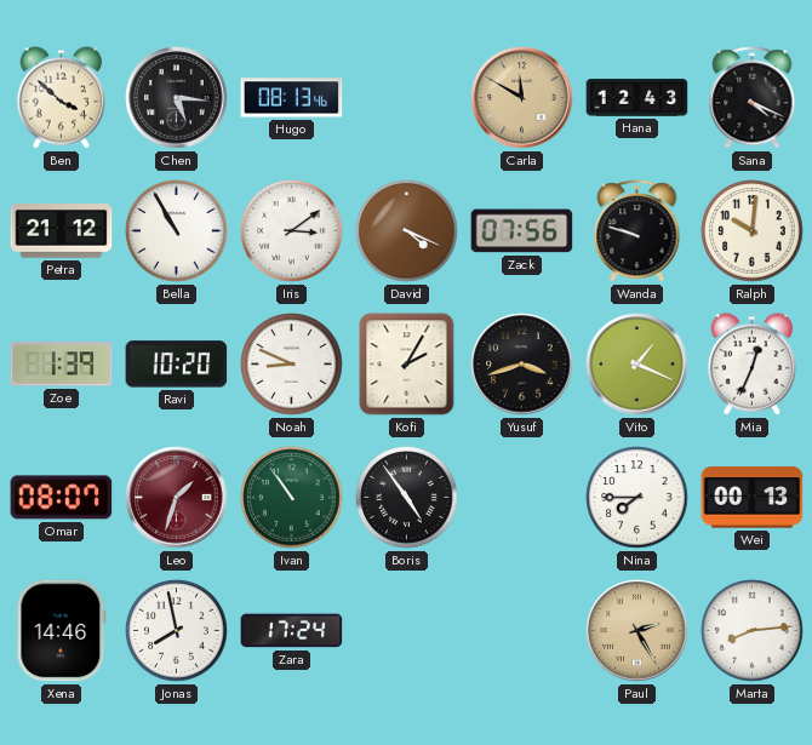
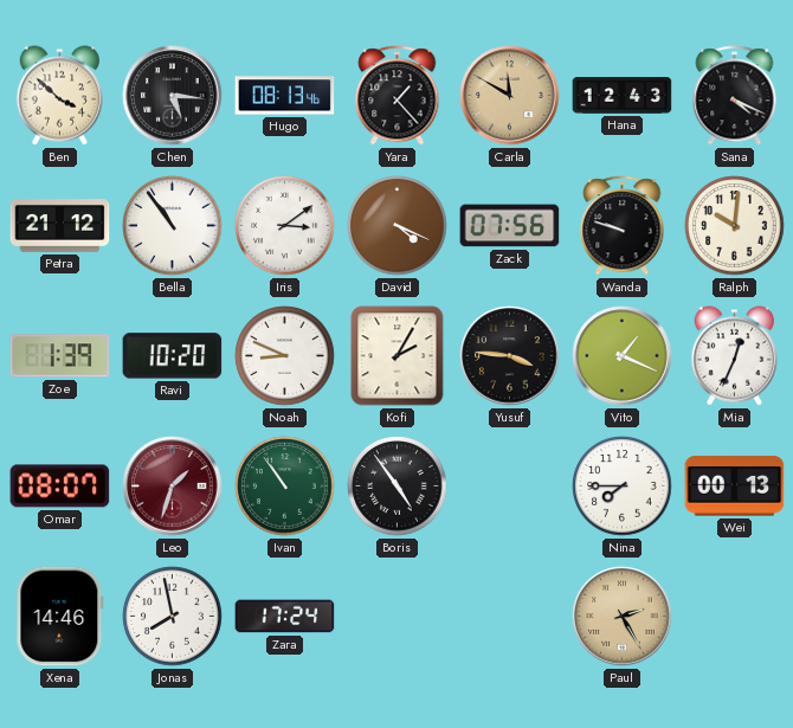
Yara: none -> 1:23
Bella: 10:55 -> 10:54
Yusuf: 3:42 -> 3:46
Marta: 8:14 -> none
